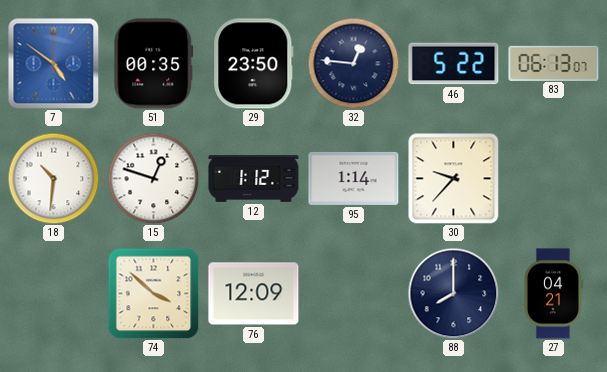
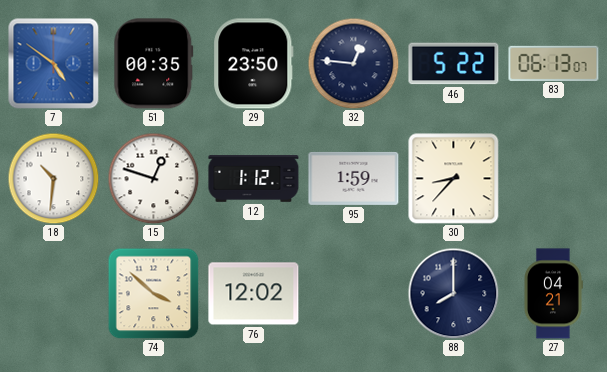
95: 1:14 -> 1:59
30: 9:37 -> 8:37
76: 12:09 -> 12:02
